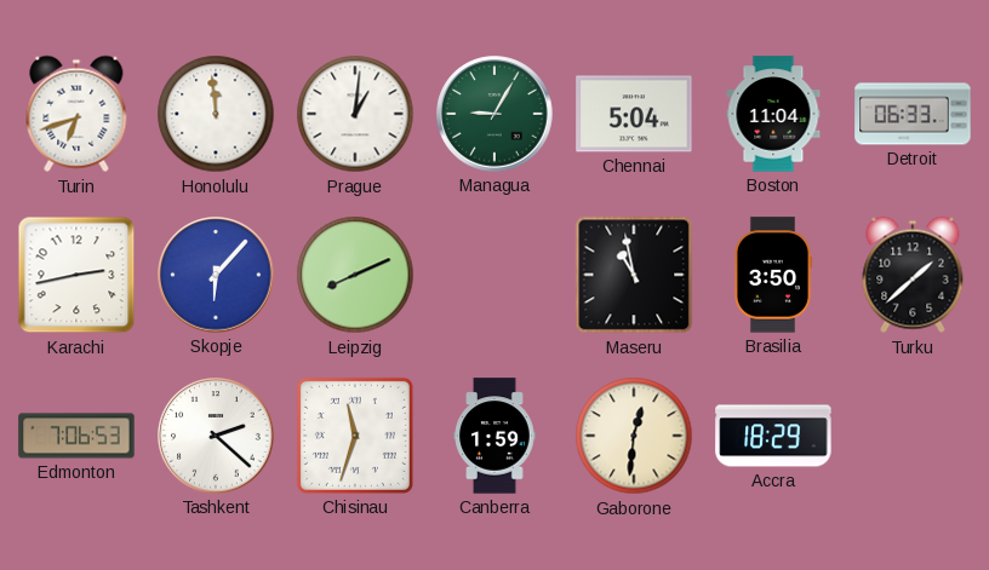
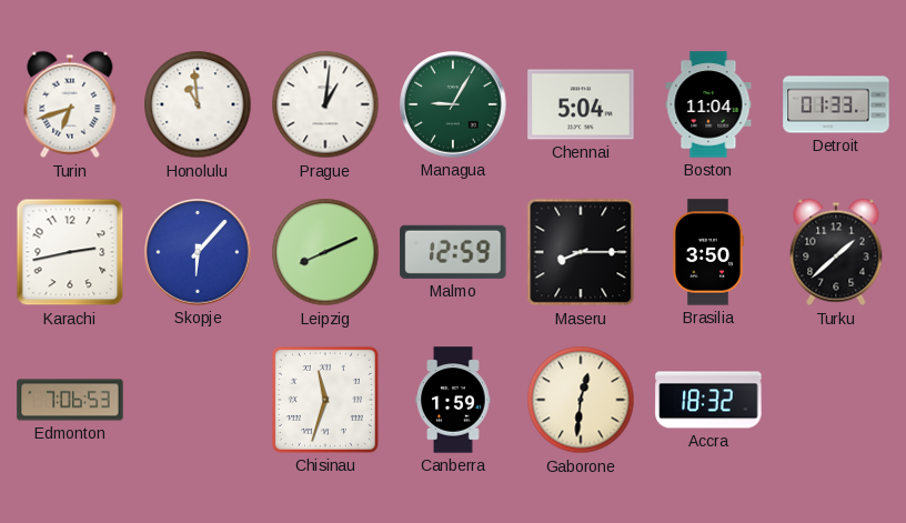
Honolulu: 11:59 -> 10:59
Detroit: 06:33 -> 01:33
Malmo: none -> 12:59
Maseru: 10:58 -> 8:15
Tashkent: 2:22 -> none
Accra: 18:29 -> 18:32
